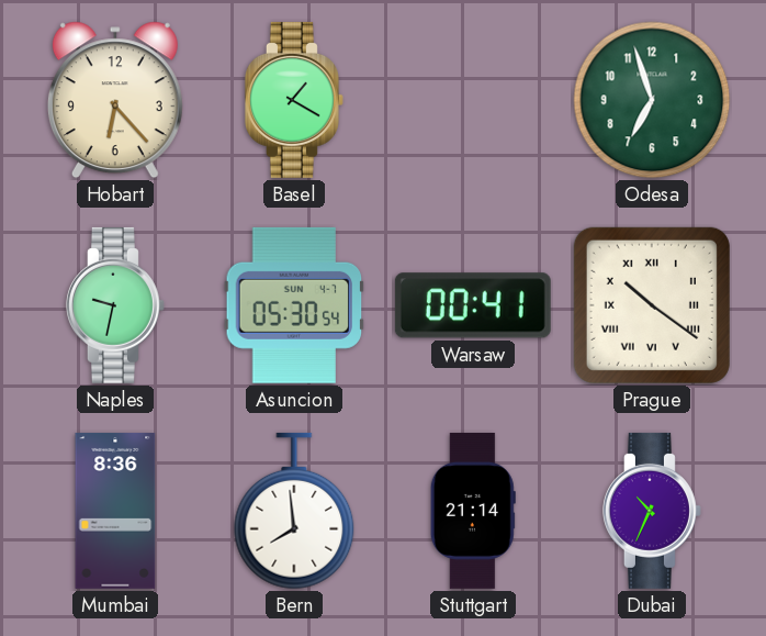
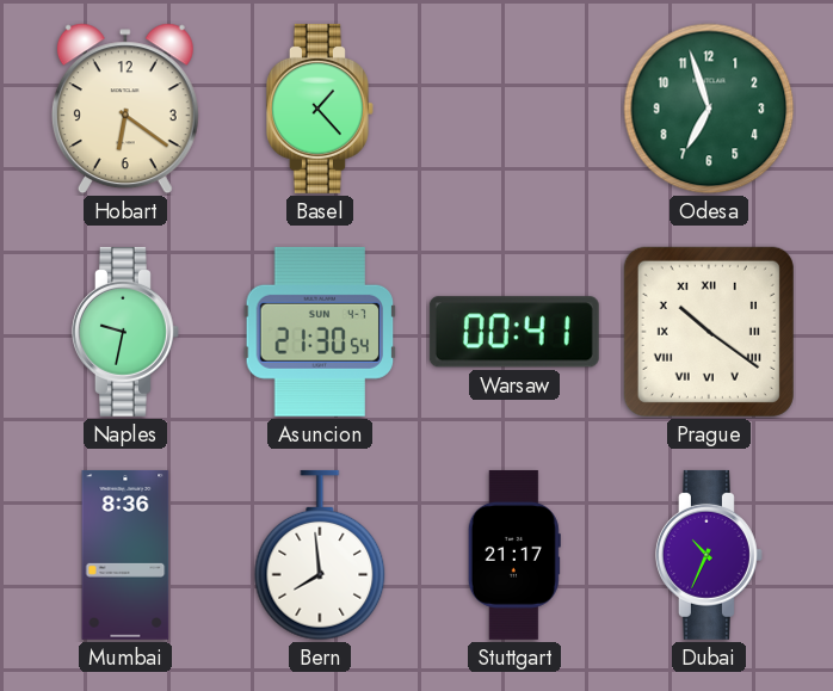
Hobart: 6:23 -> 6:21
Basel: 1:20 -> 1:23
Asuncion: 05:30 -> 21:30
Stuttgart: 21:14 -> 21:17
